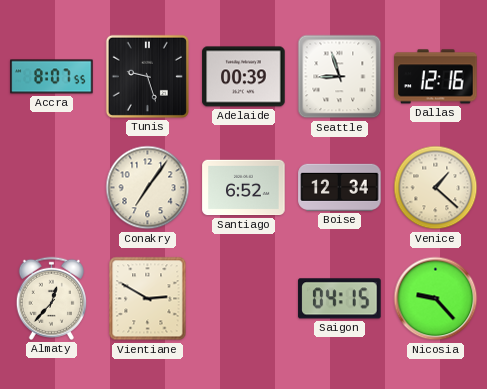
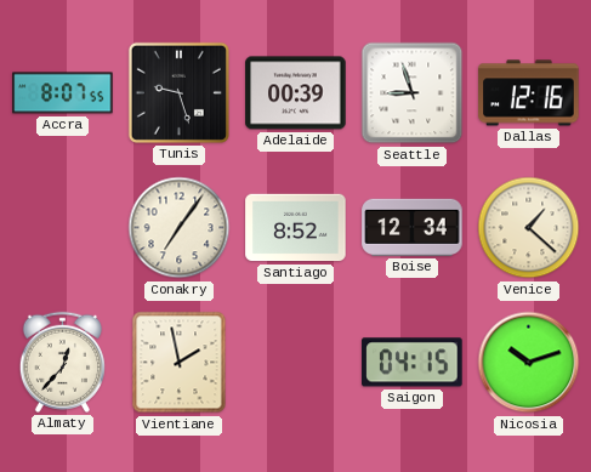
Santiago: 6:52 -> 8:52
Vientiane: 2:50 -> 1:58
Nicosia: 9:23 -> 10:12
